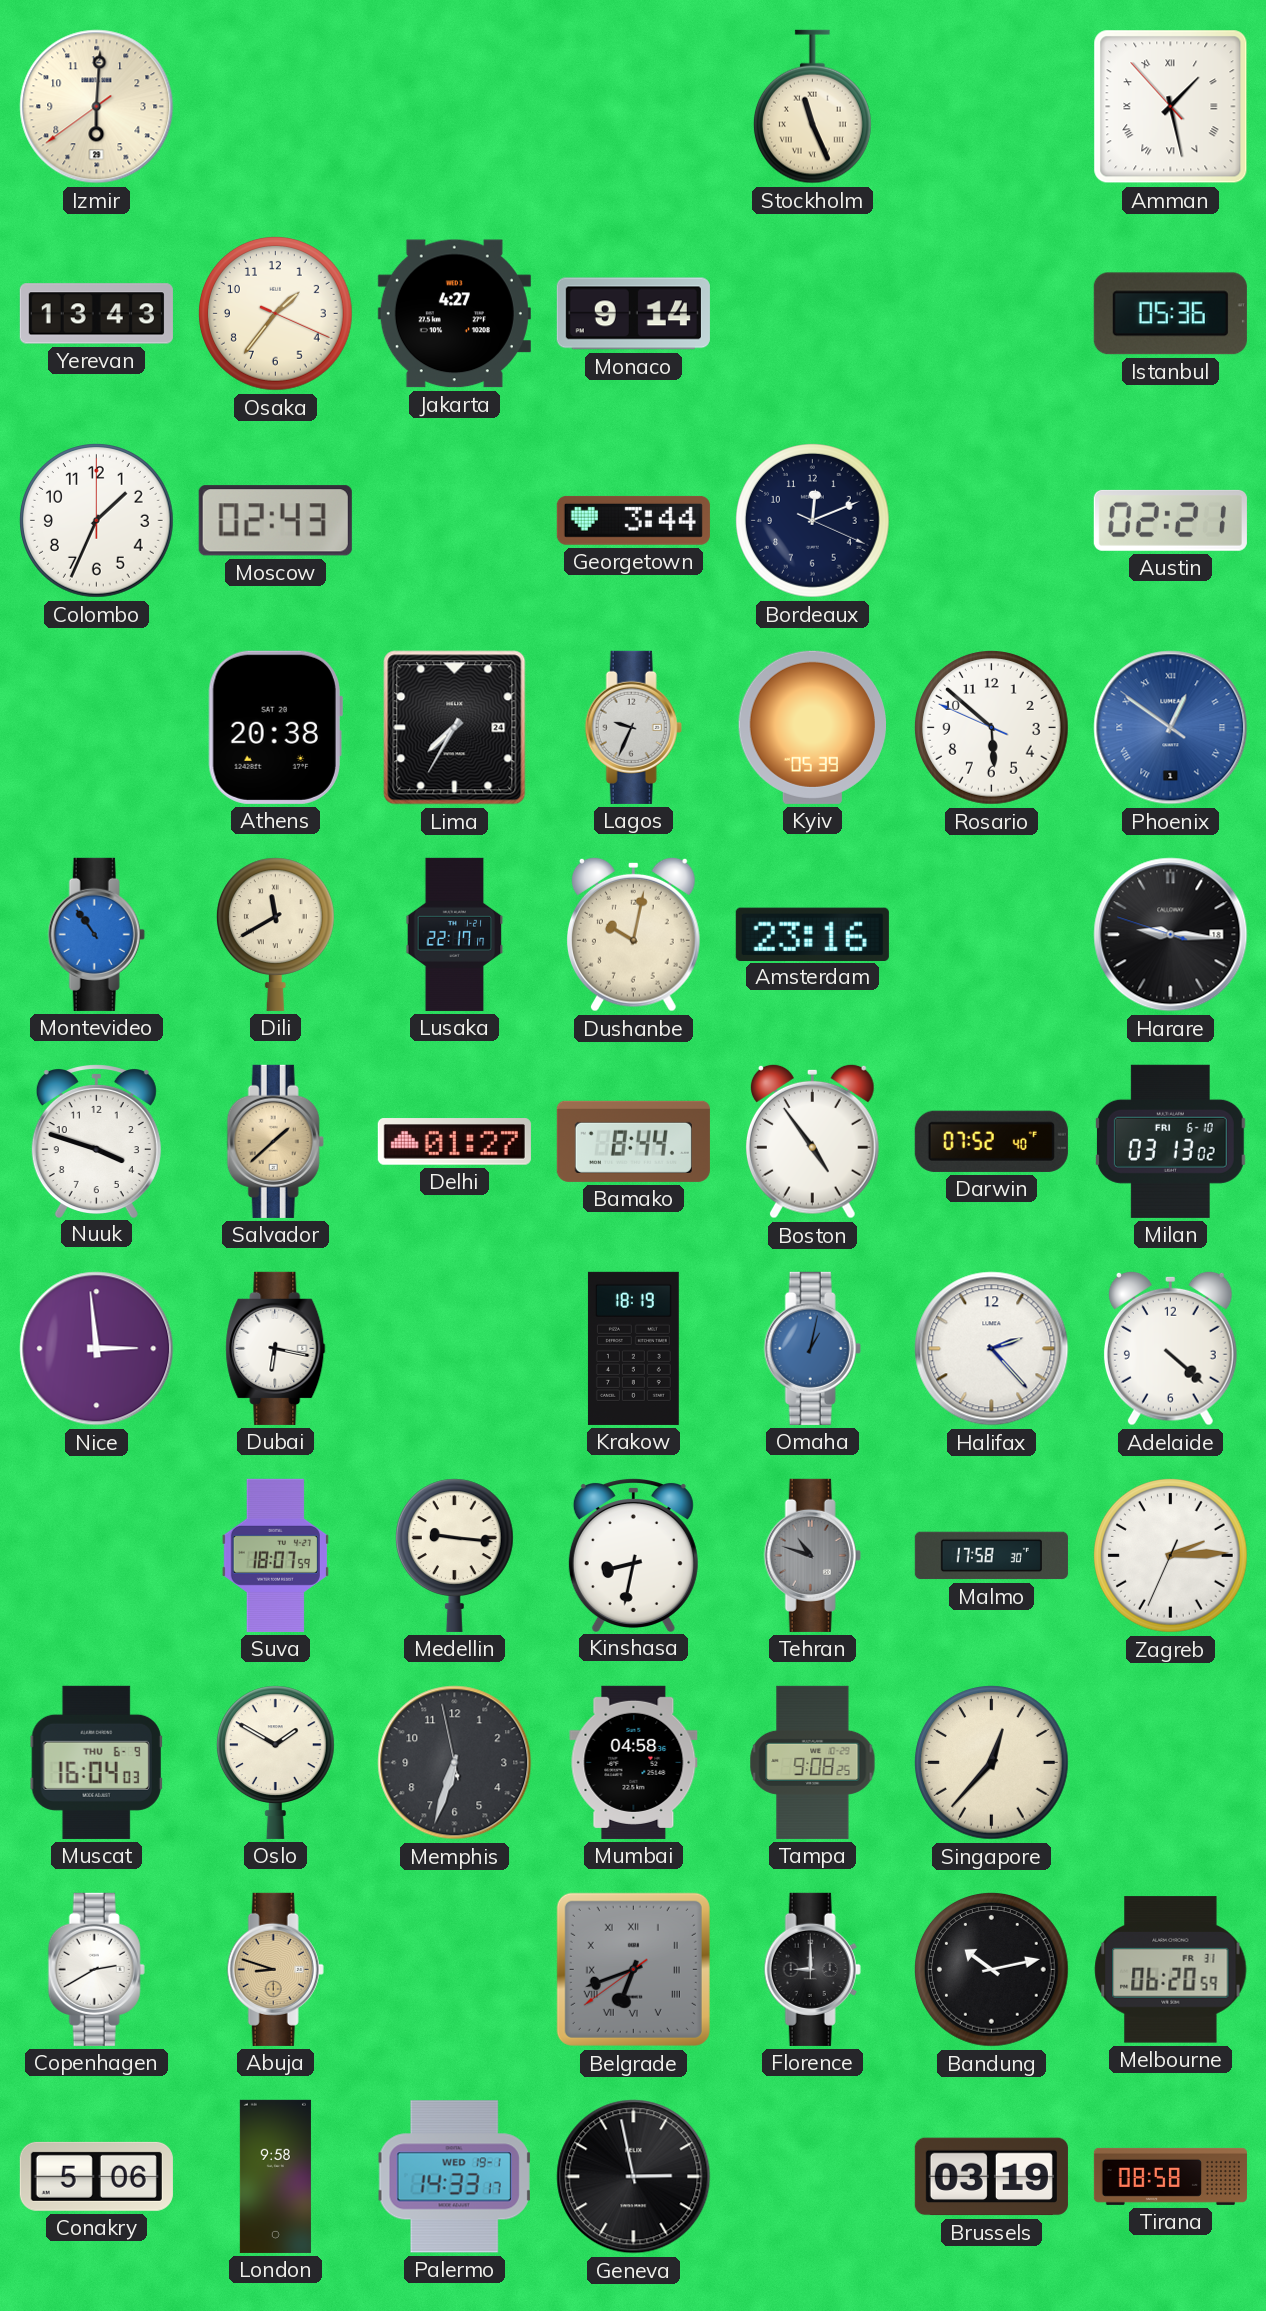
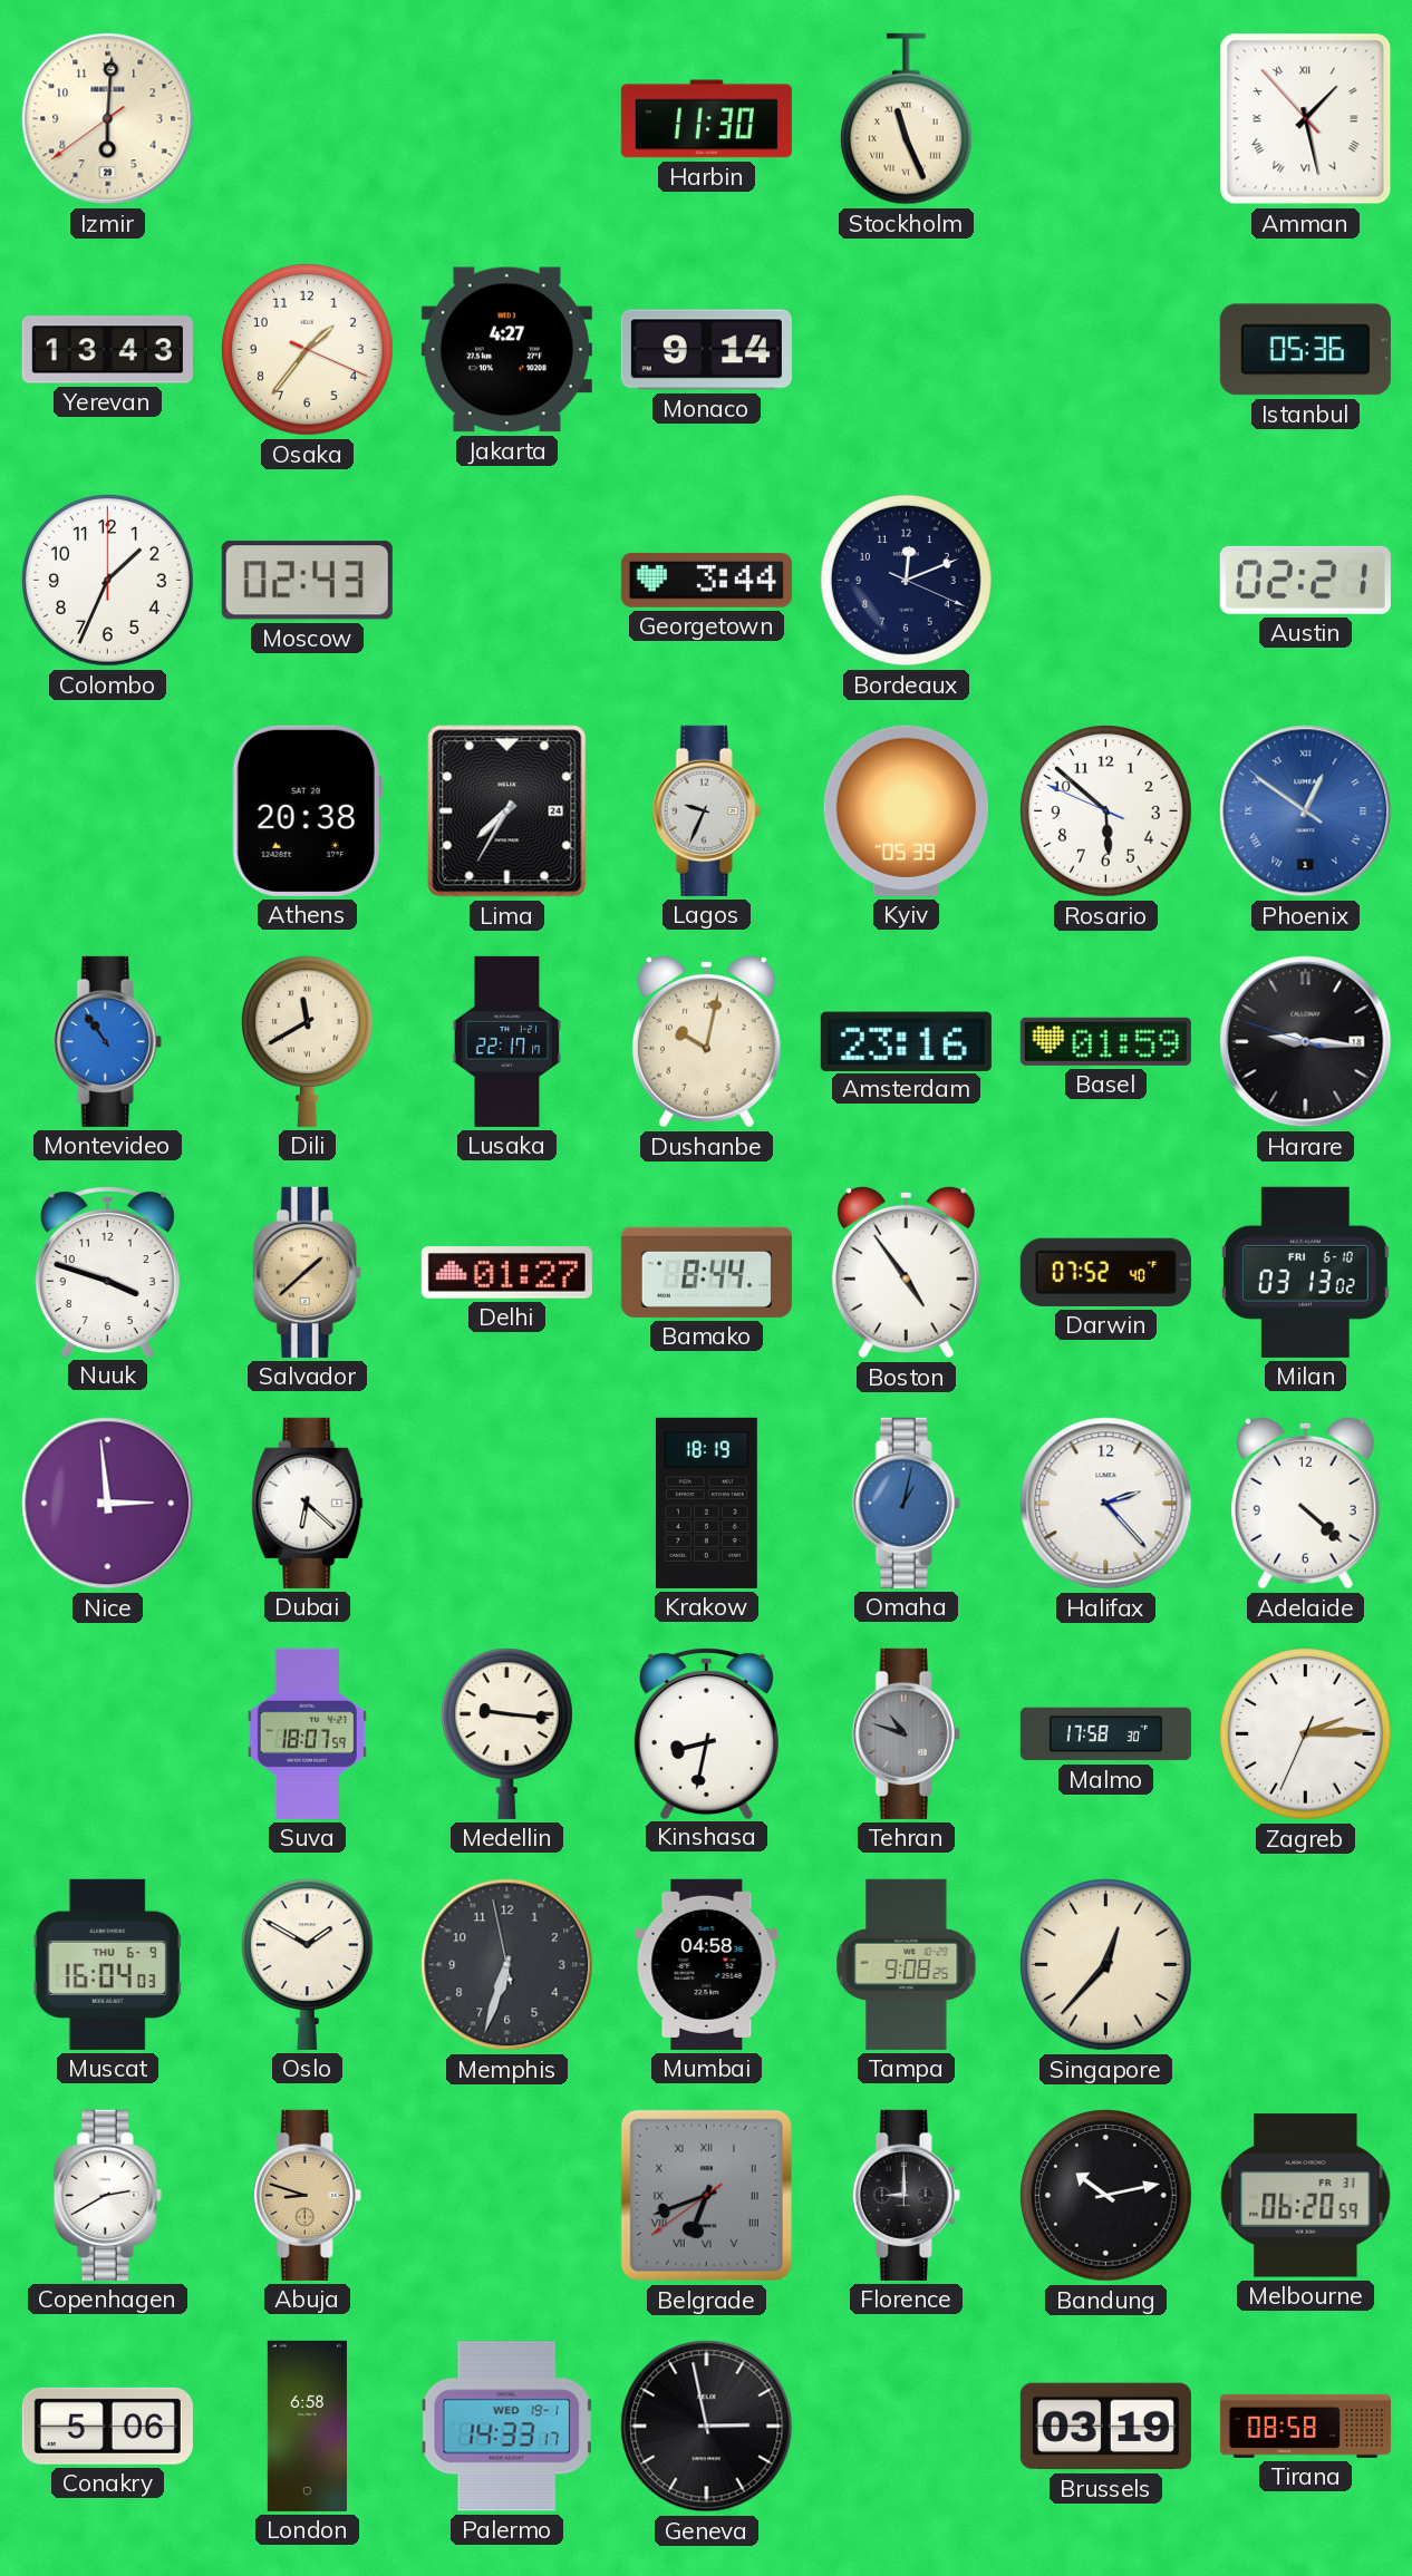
Harbin: none -> 11:30
Basel: none -> 01:59
Dubai: 6:17 -> 6:22
London: 9:58 -> 6:58
